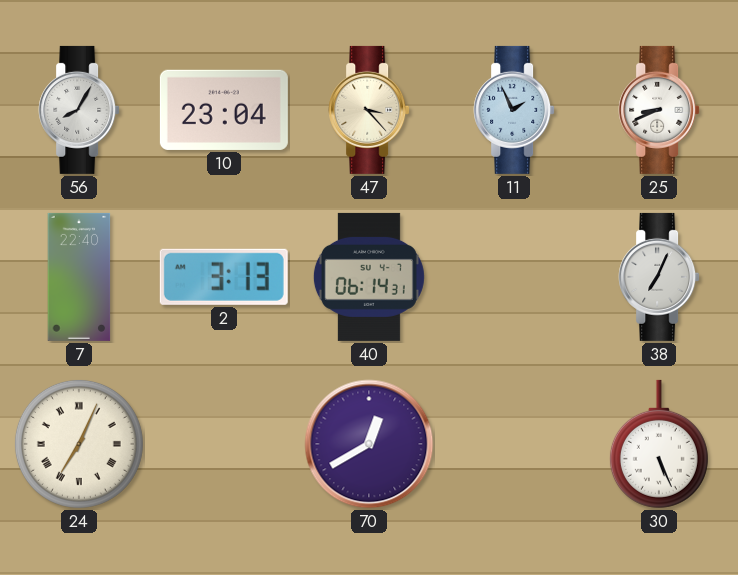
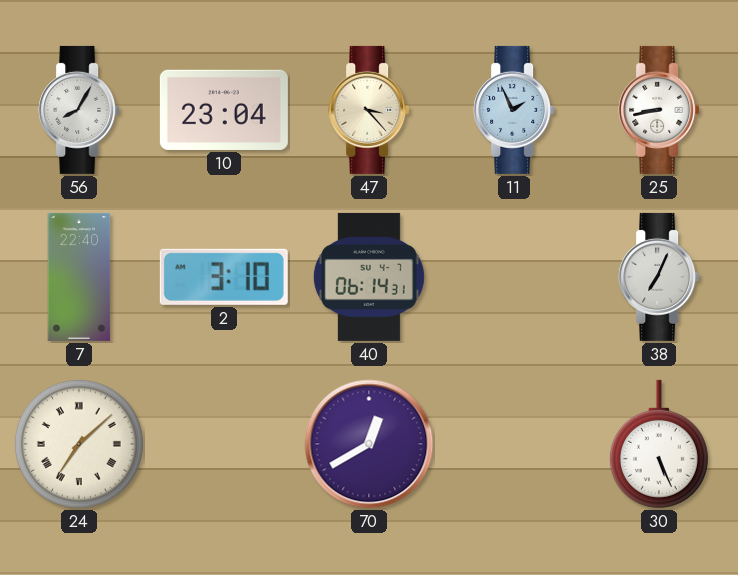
25: 8:41 -> 8:43
2: 3:13 -> 3:10
24: 7:04 -> 7:08
